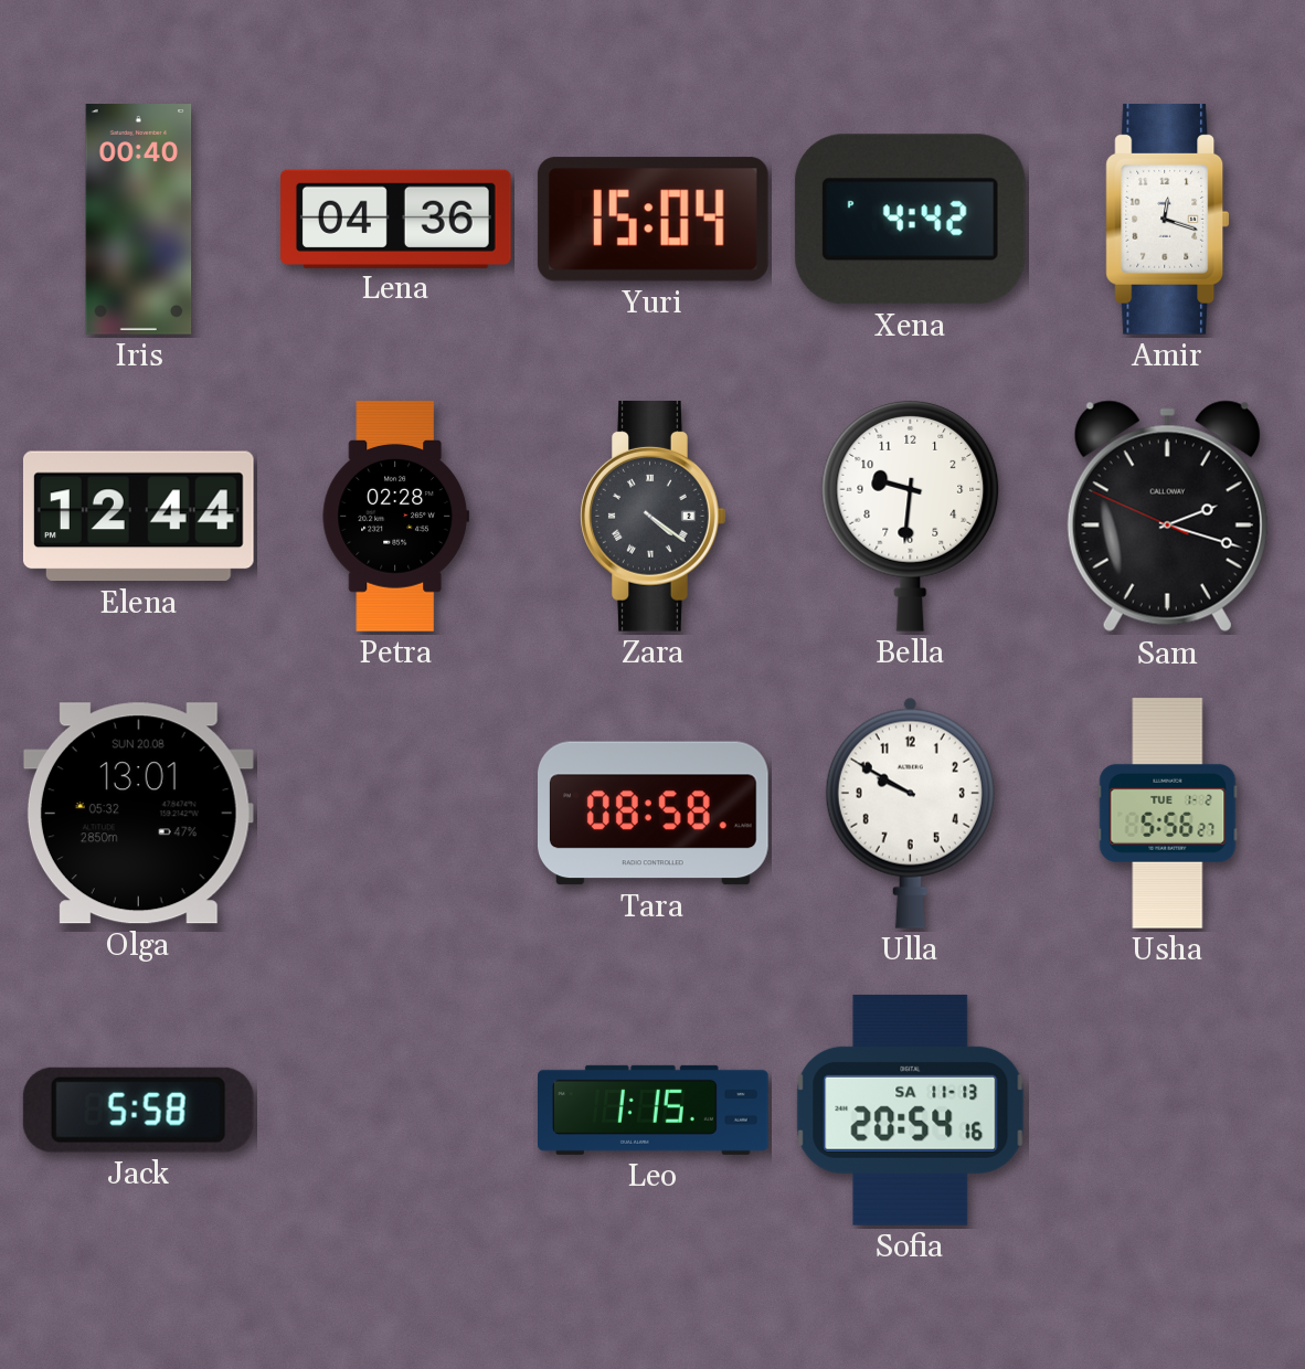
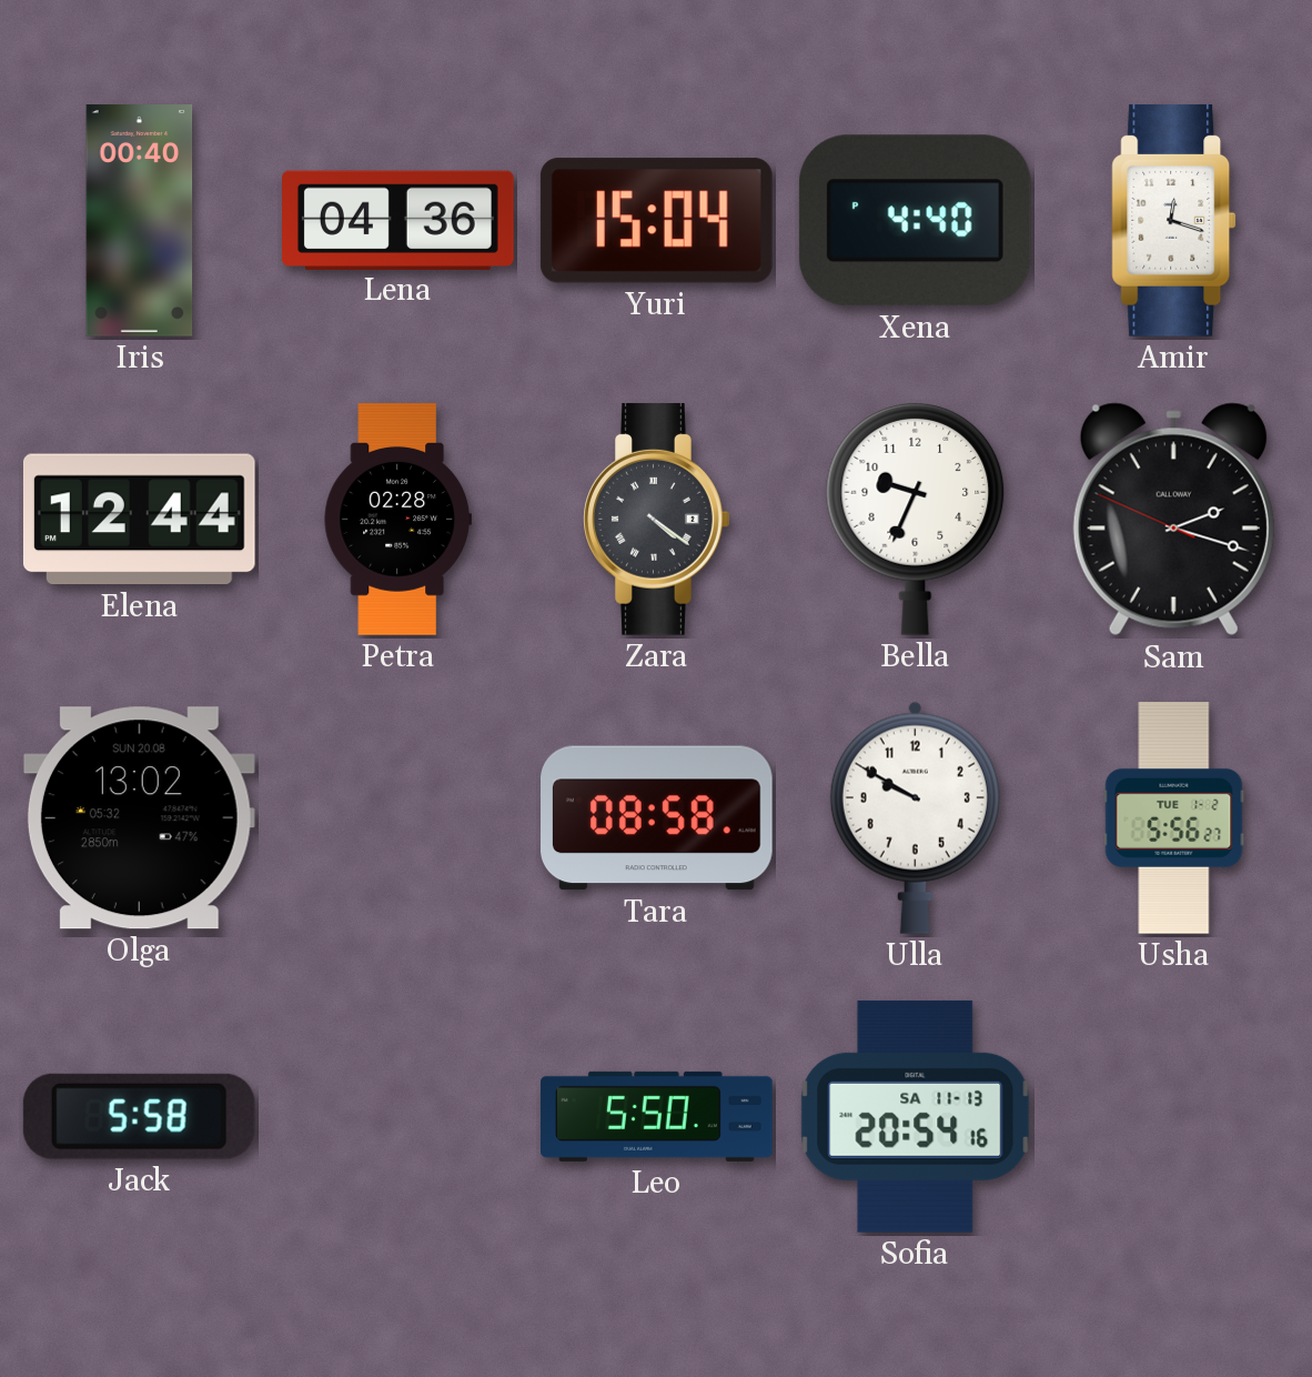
Xena: 4:42 -> 4:40
Bella: 9:31 -> 9:34
Olga: 13:01 -> 13:02
Leo: 1:15 -> 5:50
